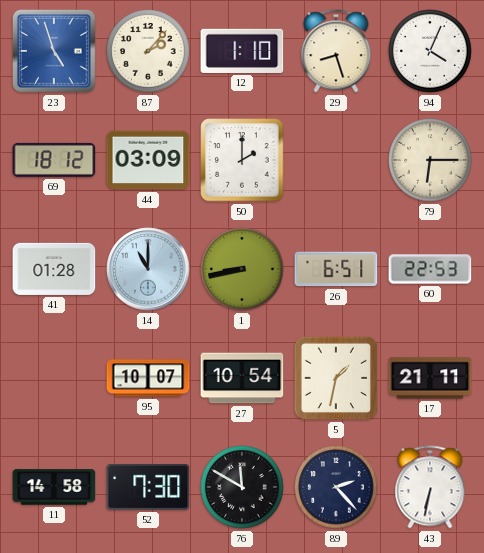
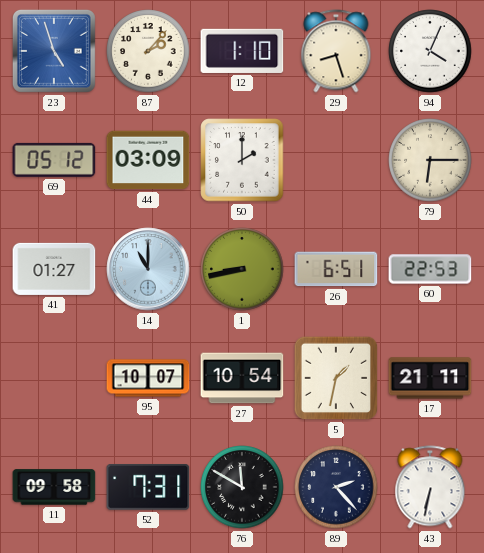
69: 18:12 -> 05:12
41: 01:28 -> 01:27
11: 14:58 -> 09:58
52: 7:30 -> 7:31
